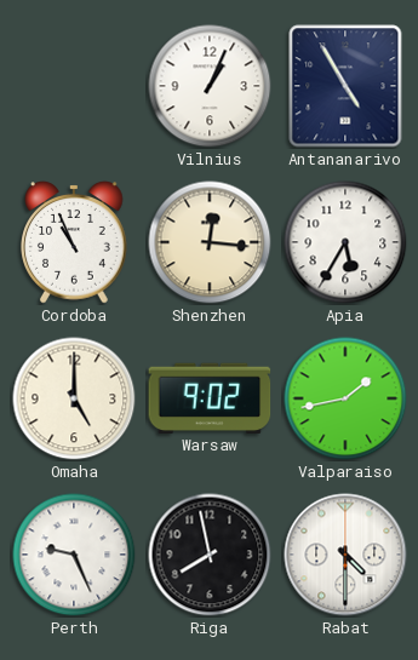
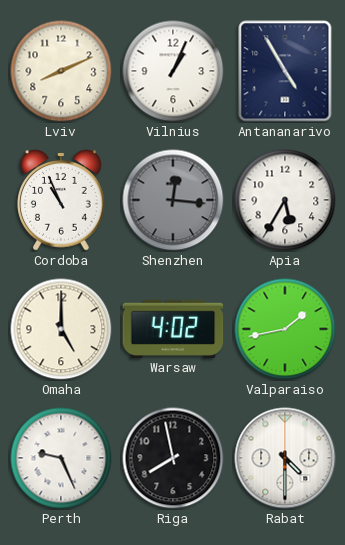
Lviv: none -> 8:11
Shenzhen dial: cream -> grey
Warsaw: 9:02 -> 4:02
